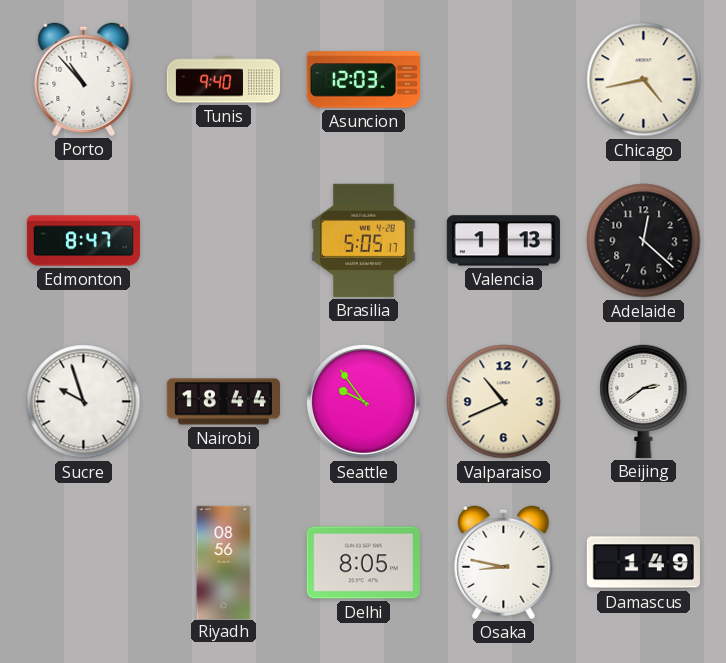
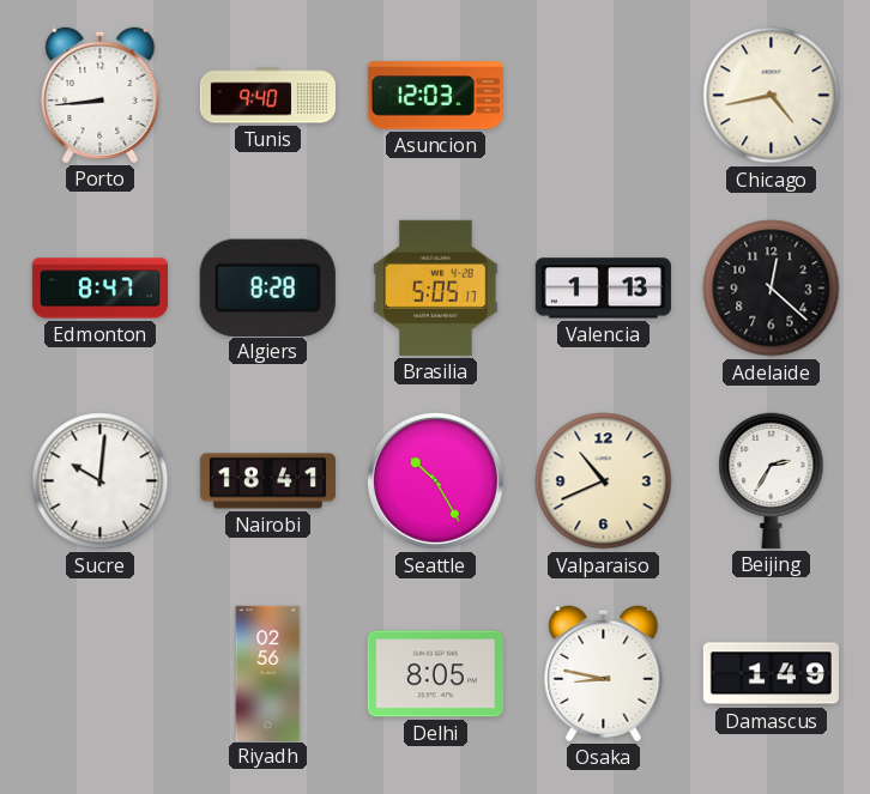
Porto: 10:53 -> 8:44
Algiers: none -> 8:28
Sucre: 9:57 -> 10:01
Nairobi: 18:44 -> 18:41
Seattle: 9:54 -> 10:25
Beijing: 2:39 -> 2:35
Riyadh: 08:56 -> 02:56
